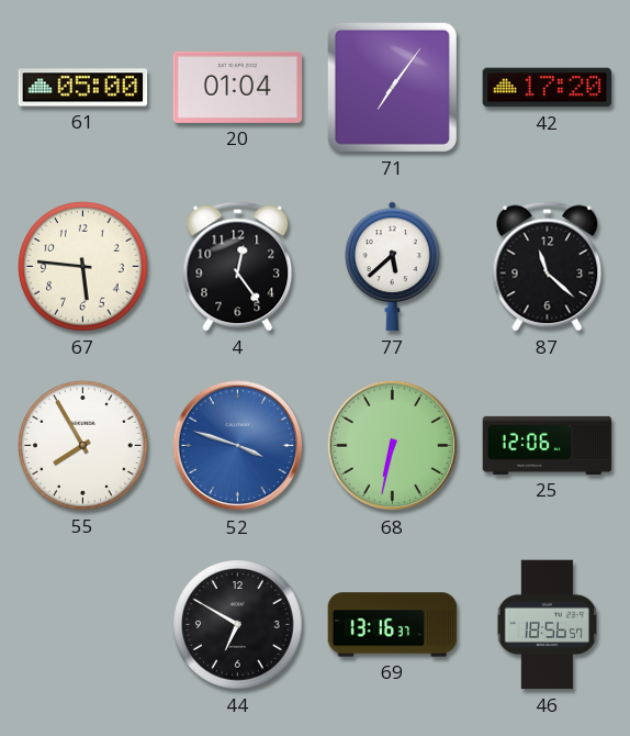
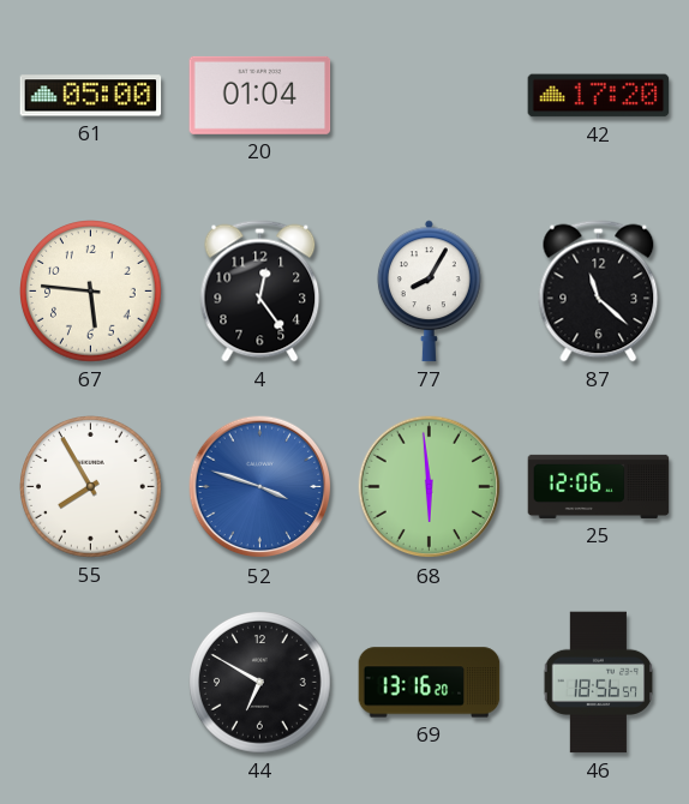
71: 7:06 -> none
77: 5:38 -> 8:05
68: 6:32 -> 5:59
69: 13:16:37 -> 13:16:20
